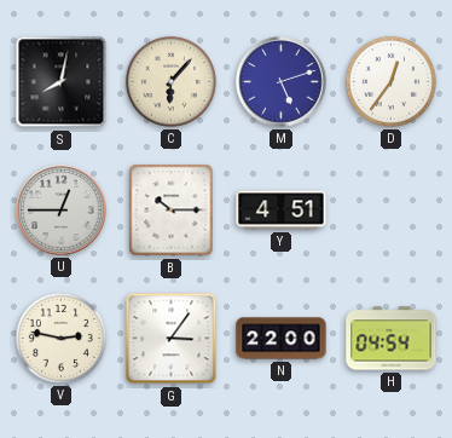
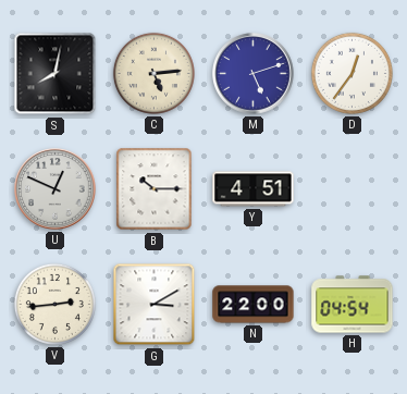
C: 6:07 -> 5:14
U: 12:45 -> 12:49
V: 2:47 -> 2:44
G: 3:06 -> 3:10
